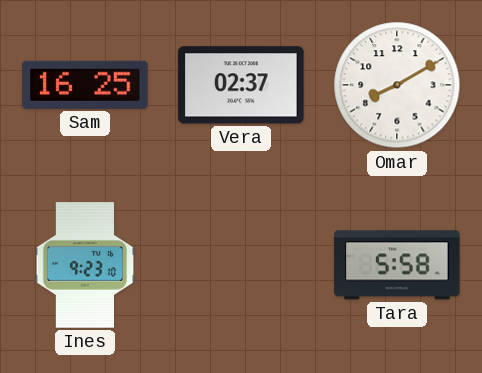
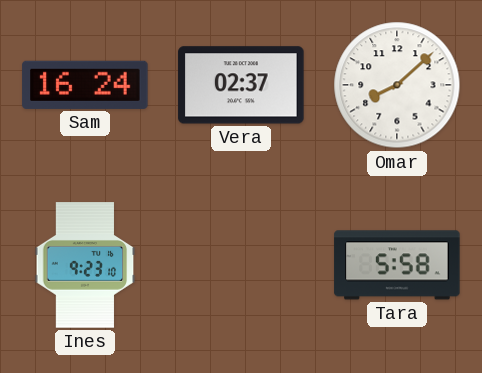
Sam: 16:25 -> 16:24
Omar: 8:10 -> 8:08
